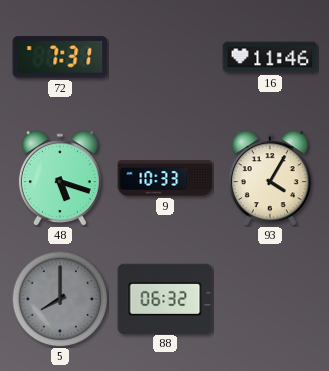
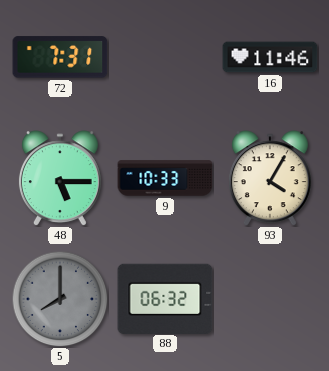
48: 5:18 -> 5:15
